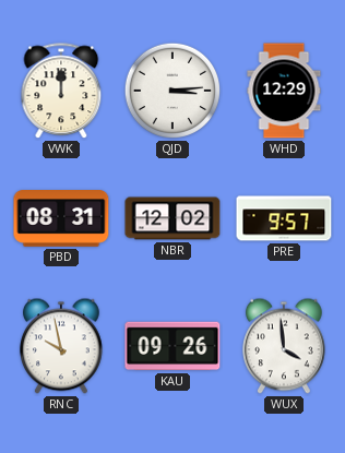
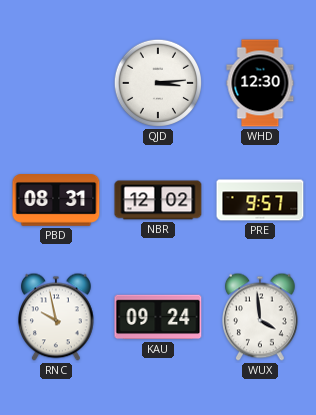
VWK: 12:00 -> none
WHD: 12:29 -> 12:30
KAU: 09:26 -> 09:24
